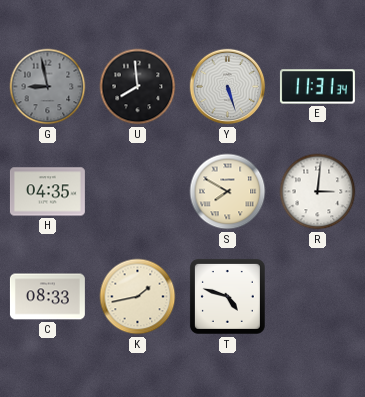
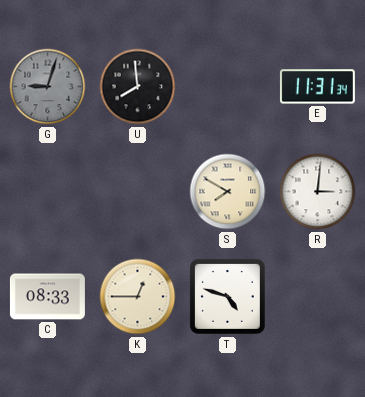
G: 8:58 -> 9:03
Y: 5:27 -> none
H: 04:35 -> none
K: 1:43 -> 12:45
